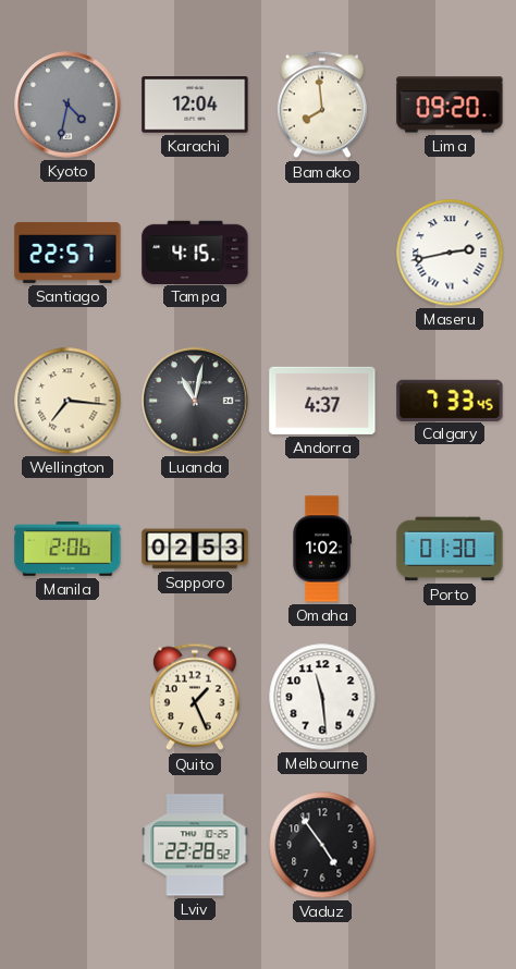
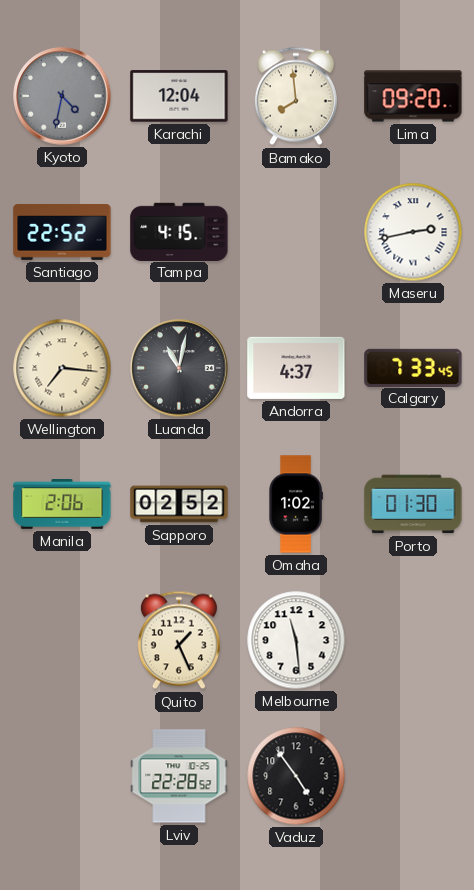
Santiago: 22:57 -> 22:52
Sapporo: 02:53 -> 02:52
